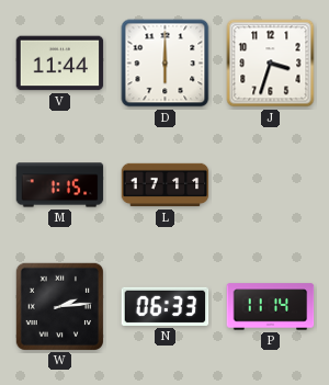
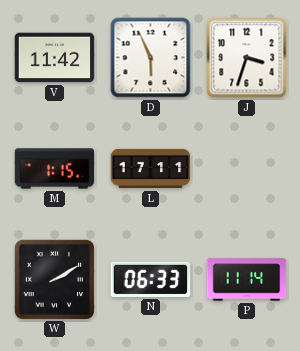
V: 11:44 -> 11:42
D: 6:00 -> 5:56
W: 2:14 -> 2:10
